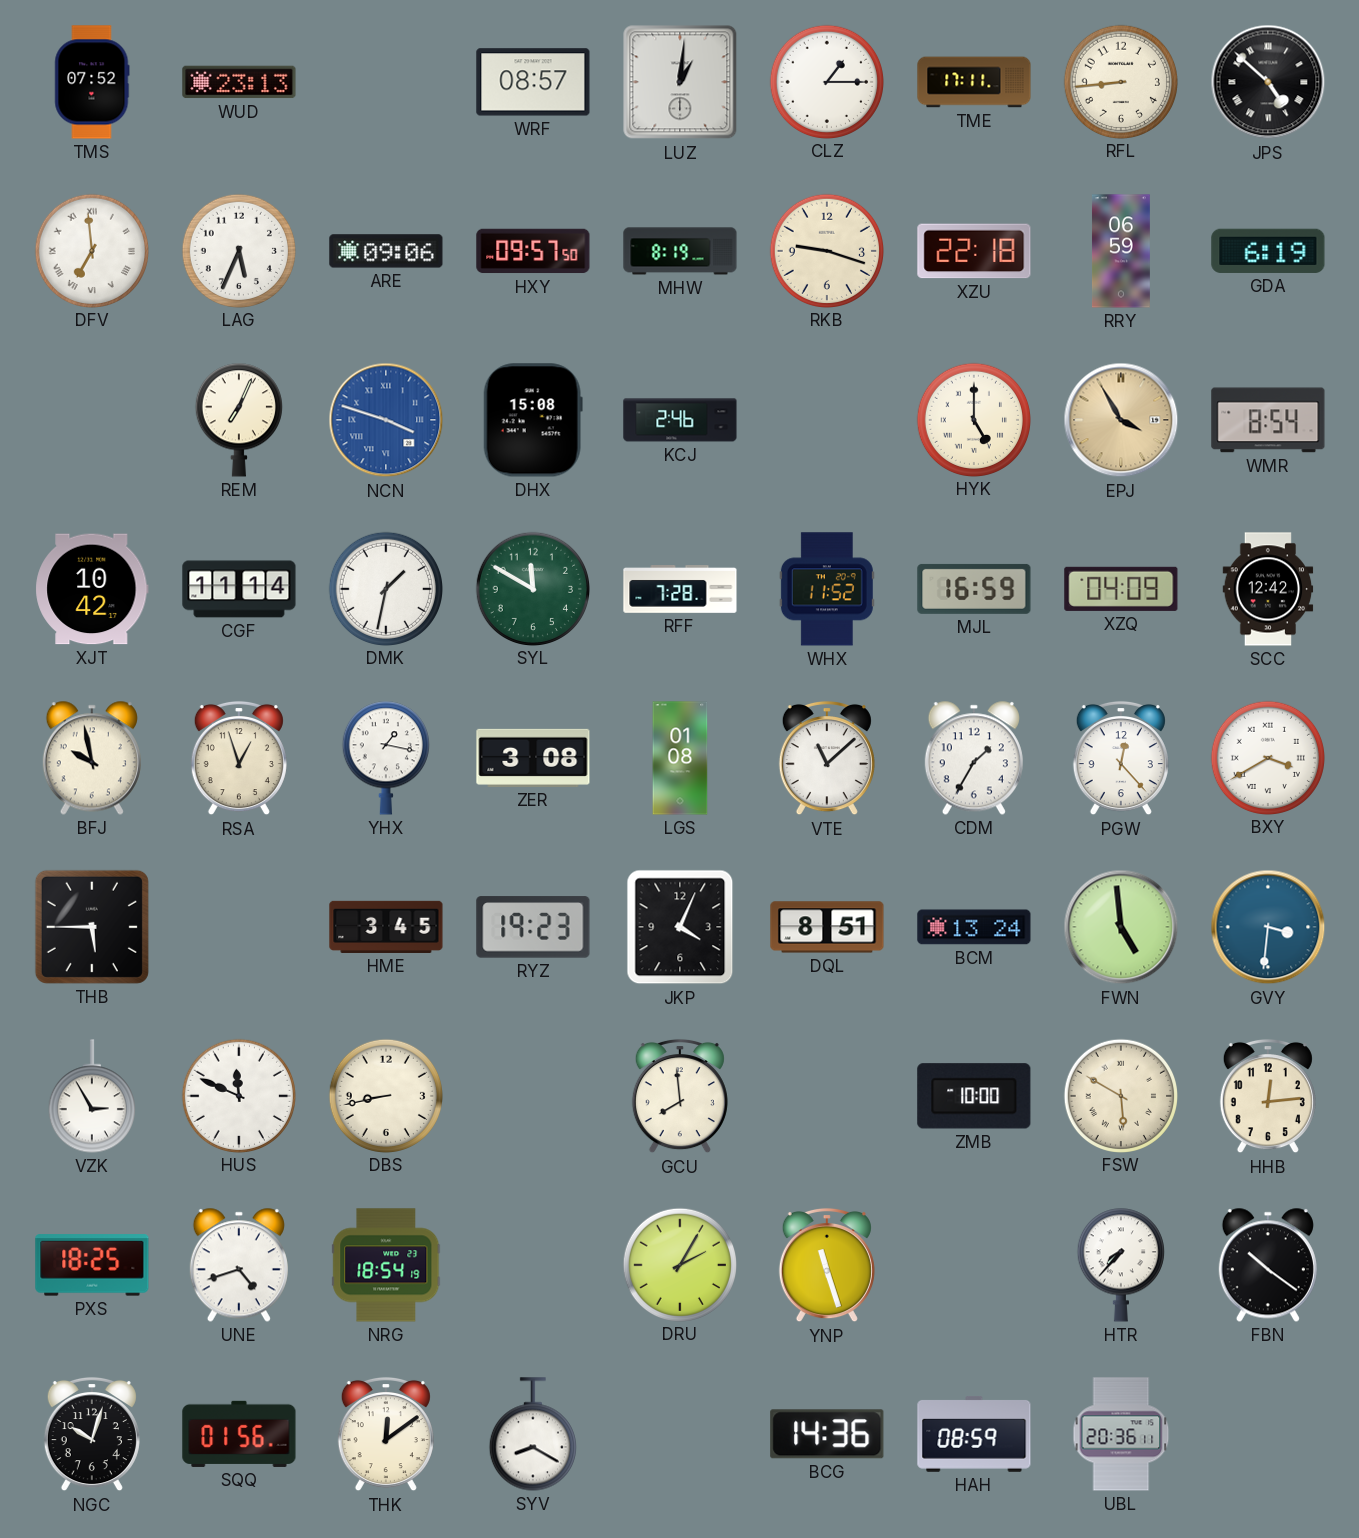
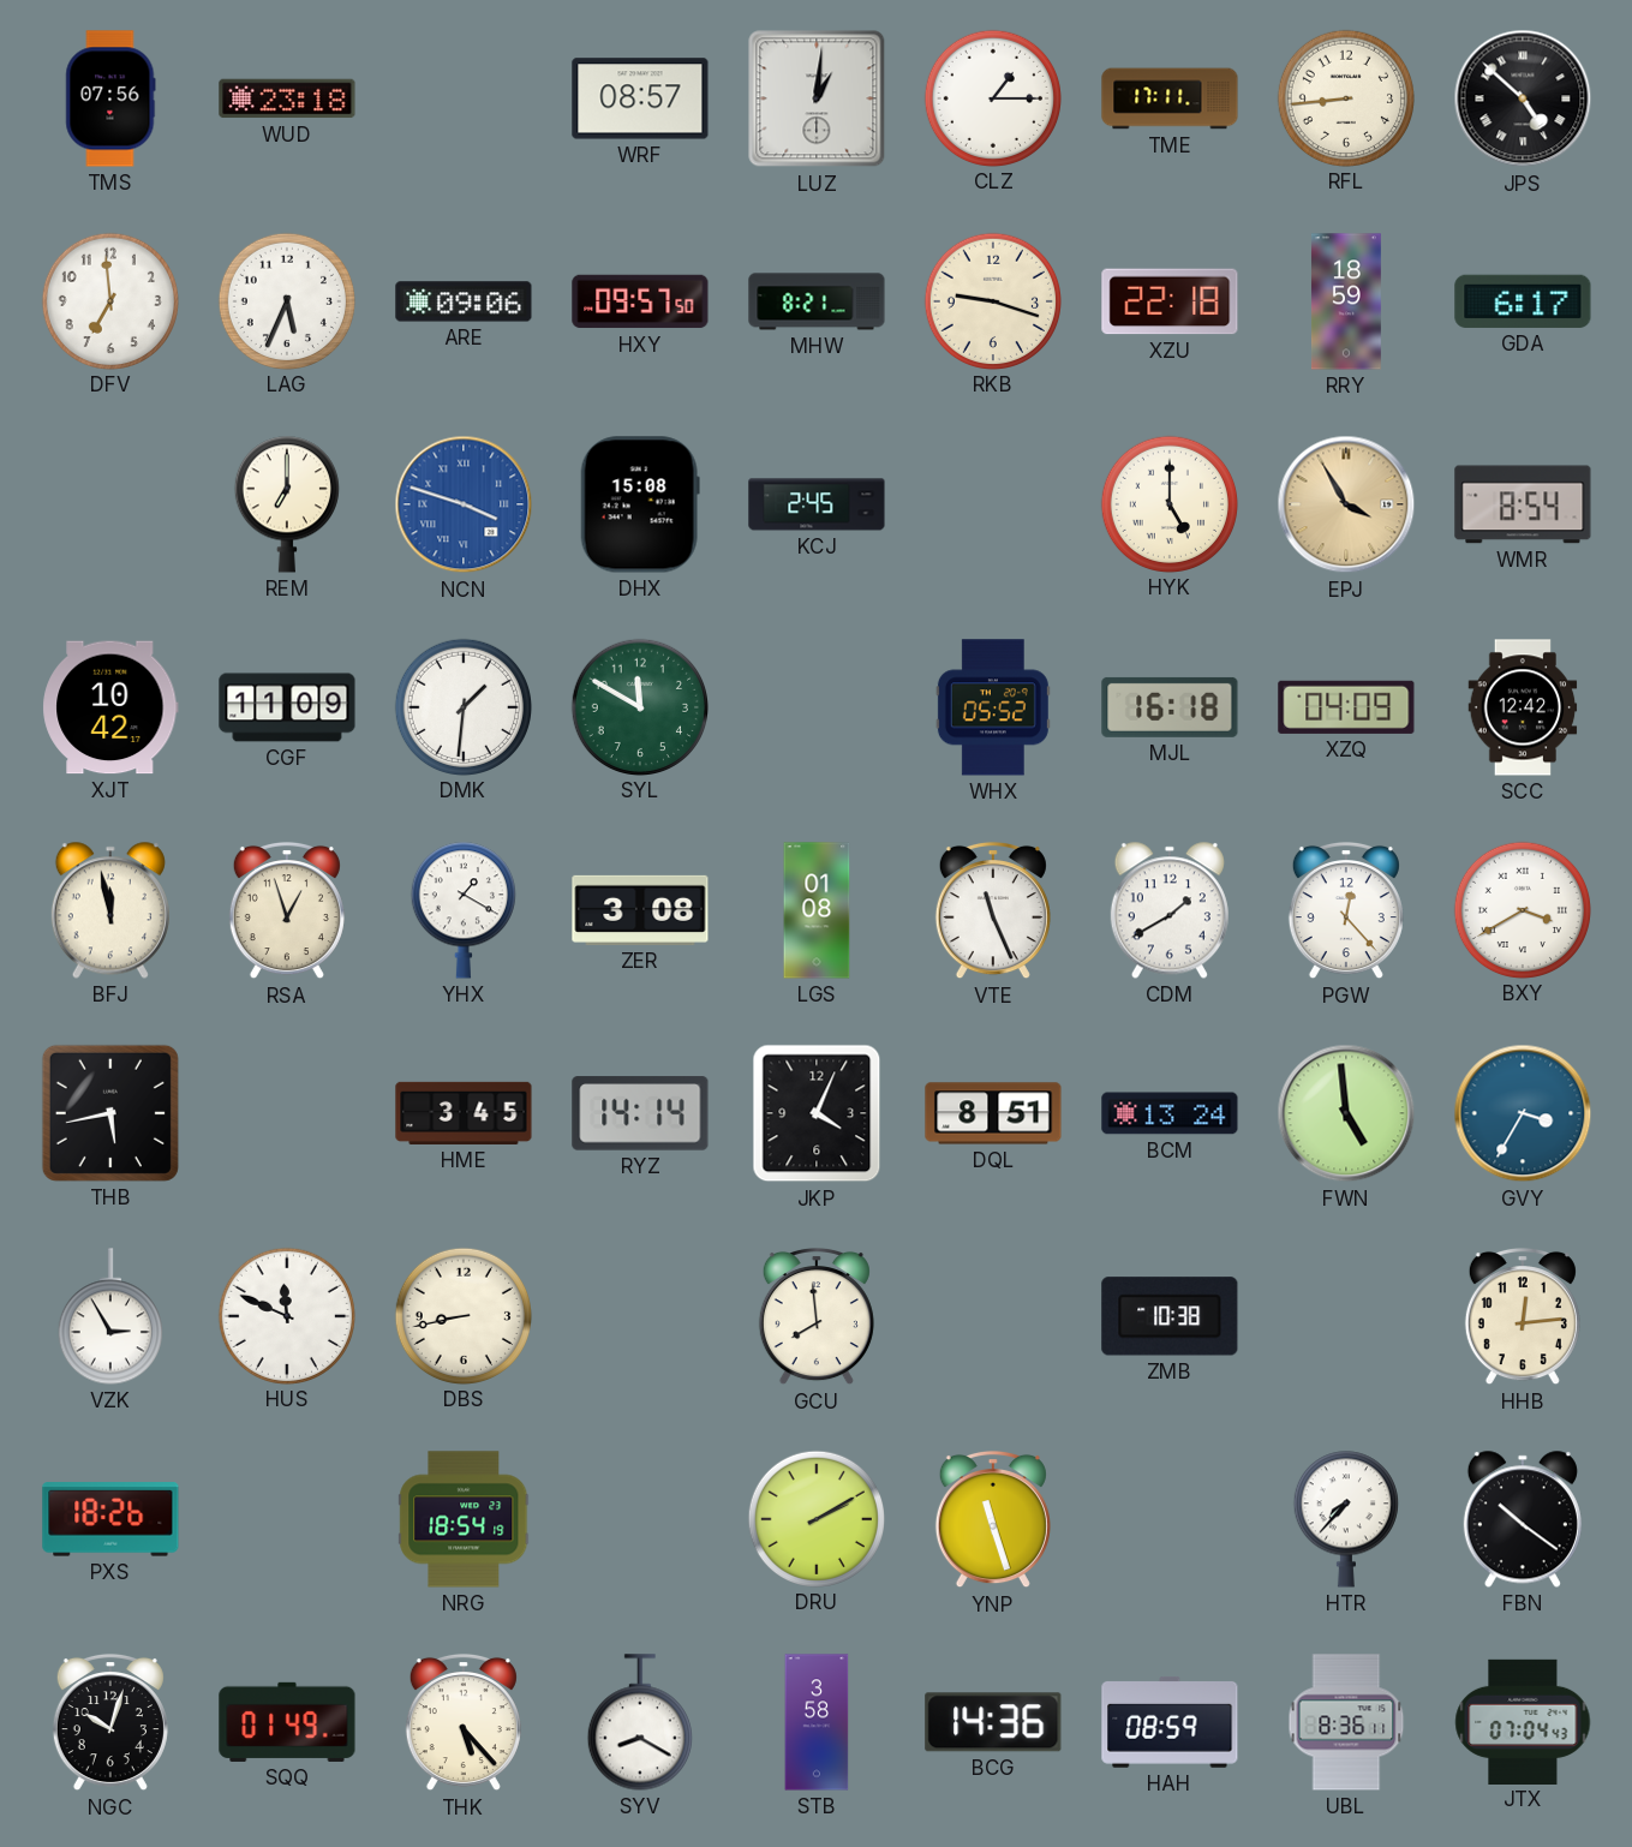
TMS: 07:52 -> 07:56
WUD: 23:13 -> 23:18
DFV numerals: Roman -> Arabic
MHW: 8:19 -> 8:21
RRY: 06:59 -> 18:59
GDA: 6:19 -> 6:17
REM: 7:04 -> 7:00
KCJ: 2:46 -> 2:45
CGF: 11:14 -> 11:09
DMK: 1:32 -> 1:31
RFF: 7:28 -> none
WHX: 11:52 -> 05:52
MJL: 16:59 -> 16:18
BFJ: 9:58 -> 11:58
YHX: 1:17 -> 1:20
VTE: 11:08 -> 11:26
CDM: 1:35 -> 1:40
THB: 5:45 -> 5:43
RYZ: 19:23 -> 14:14
GVY: 3:31 -> 3:35
ZMB: 10:00 -> 10:38
FSW: 5:50 -> none
PXS: 18:25 -> 18:26
UNE: 4:42 -> none
DRU: 2:05 -> 2:10
SQQ: 01:56 -> 01:49
THK: 12:09 -> 5:23
STB: none -> 3:58
UBL: 20:36 -> 8:36
JTX: none -> 07:04
